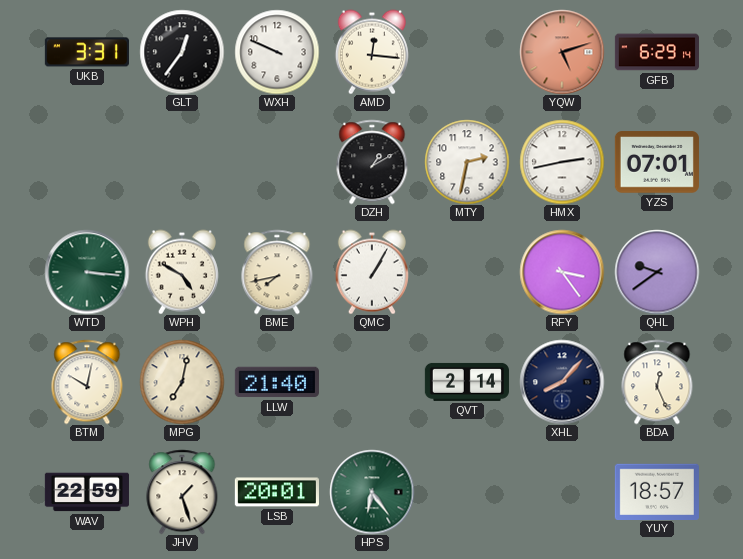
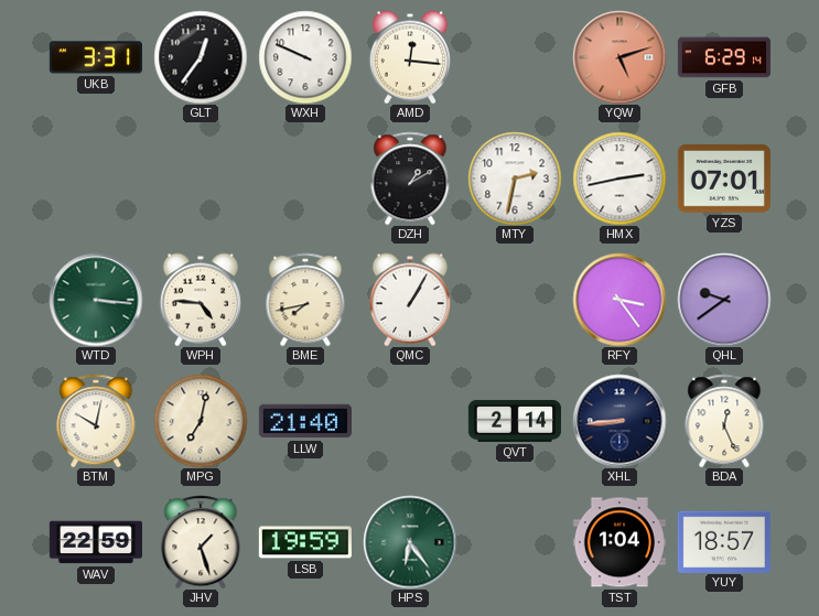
WPH: 4:50 -> 4:46
XHL: 8:07 -> 8:44
LSB: 20:01 -> 19:59
TST: none -> 1:04
